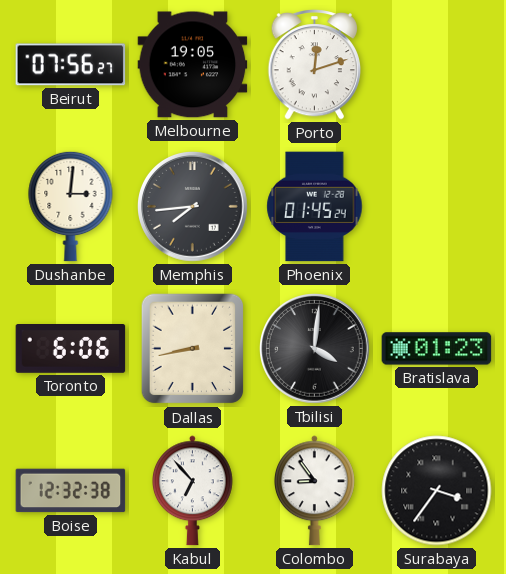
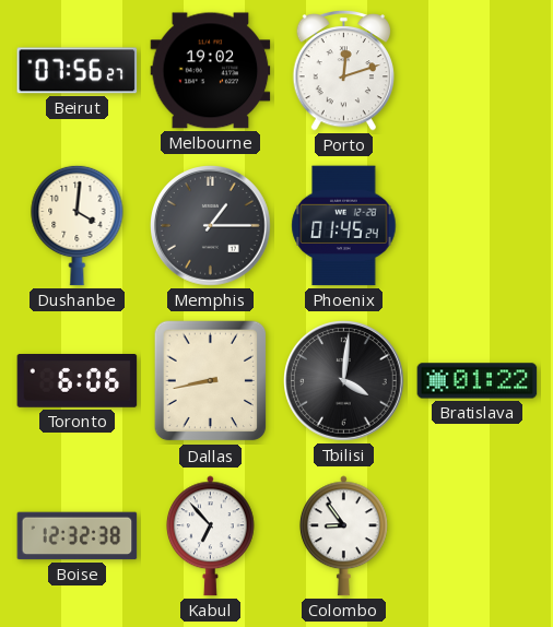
Melbourne: 19:05 -> 19:02
Dushanbe: 3:01 -> 4:01
Memphis: 7:44 -> 1:15
Bratislava: 01:23 -> 01:22
Surabaya: 3:36 -> none
